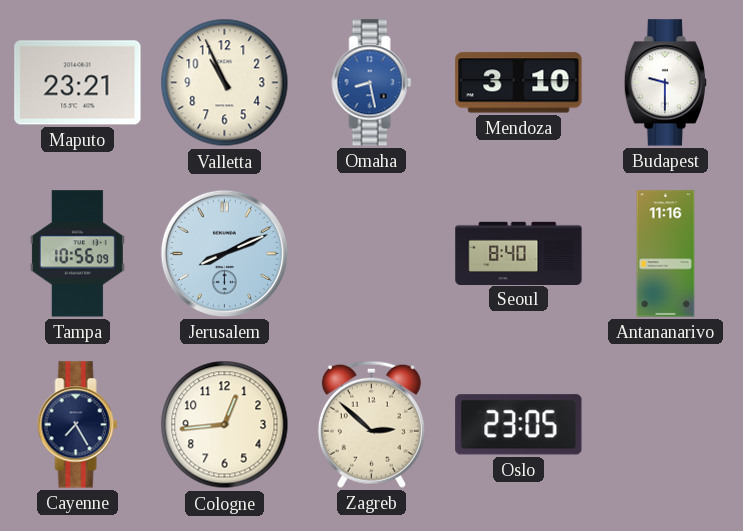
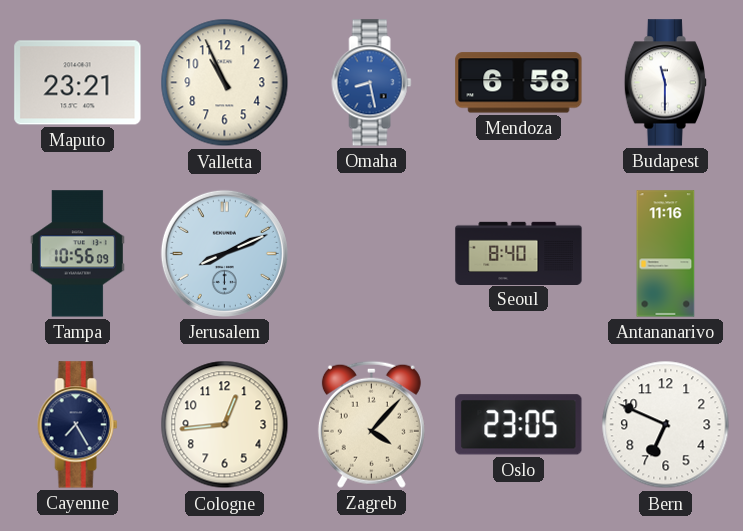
Mendoza: 3:10 -> 6:58
Budapest: 9:30 -> 11:30
Zagreb: 2:52 -> 4:07
Bern: none -> 6:49
